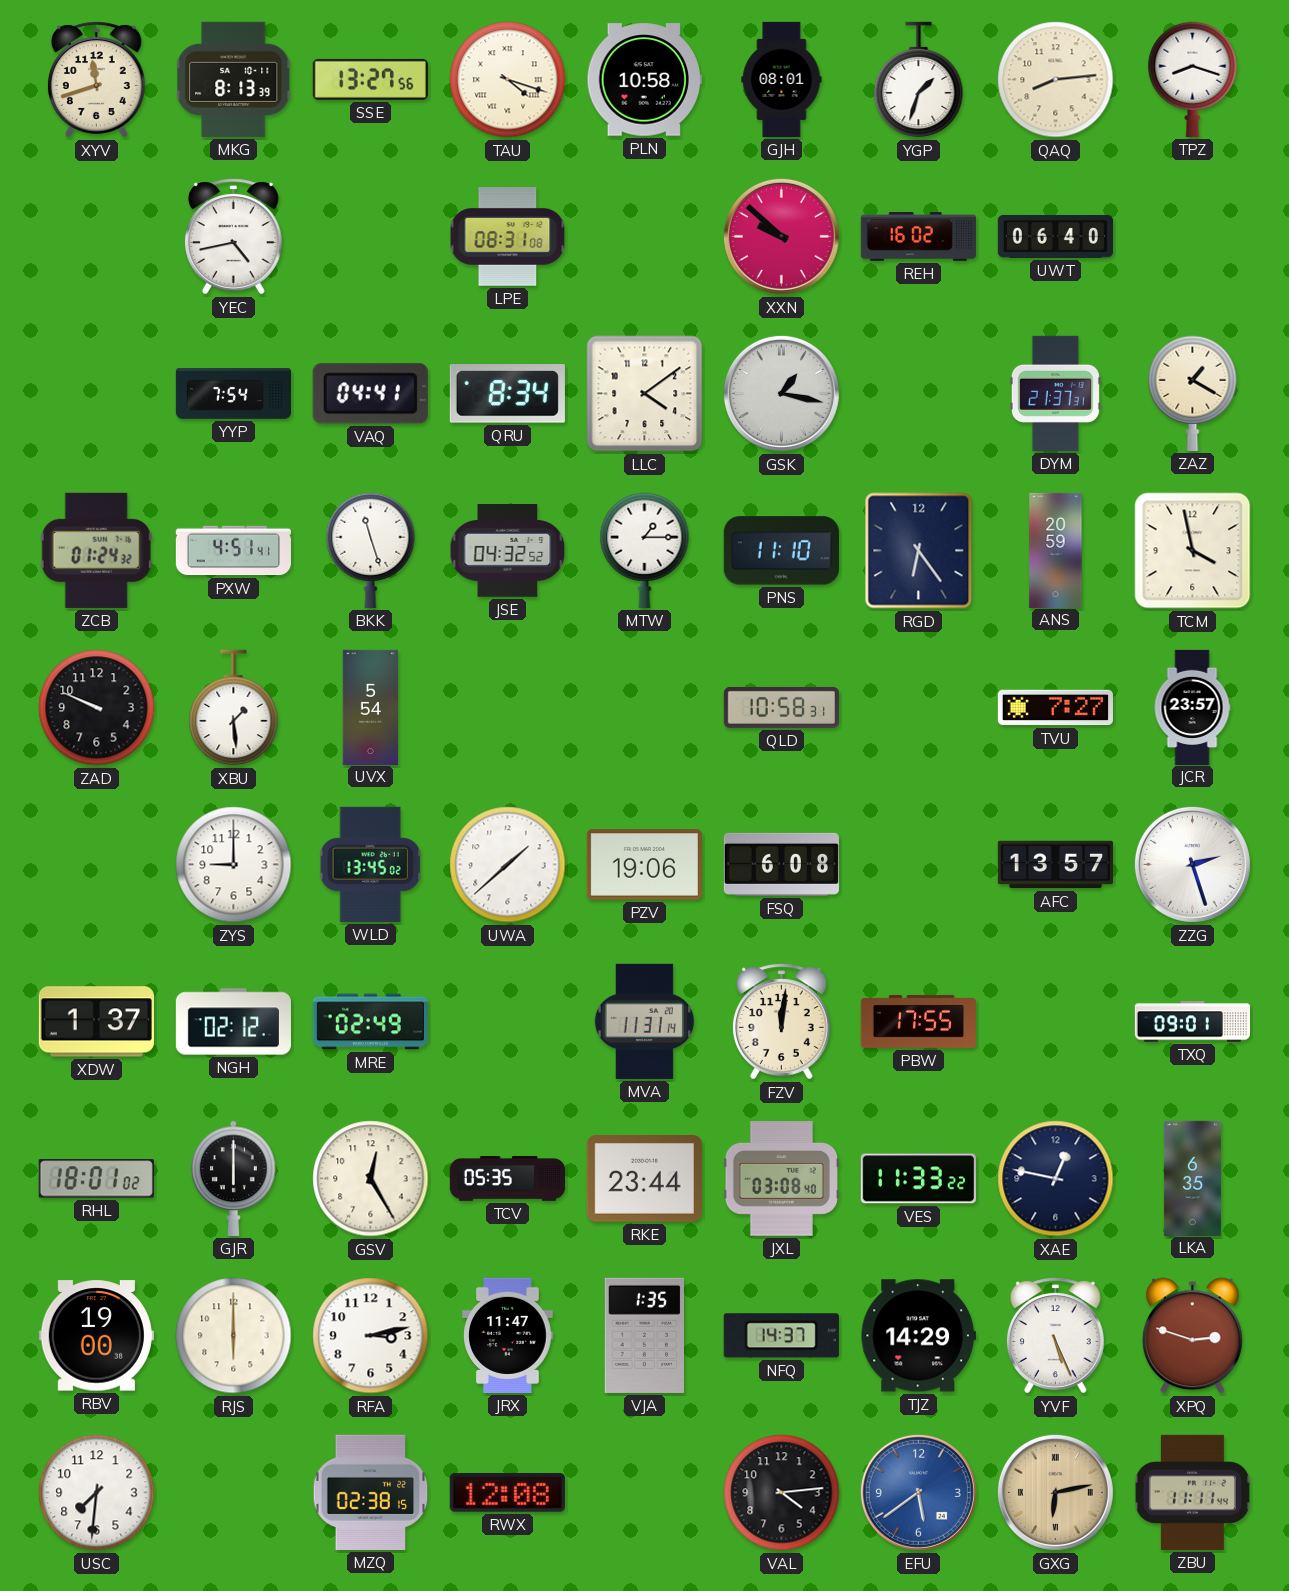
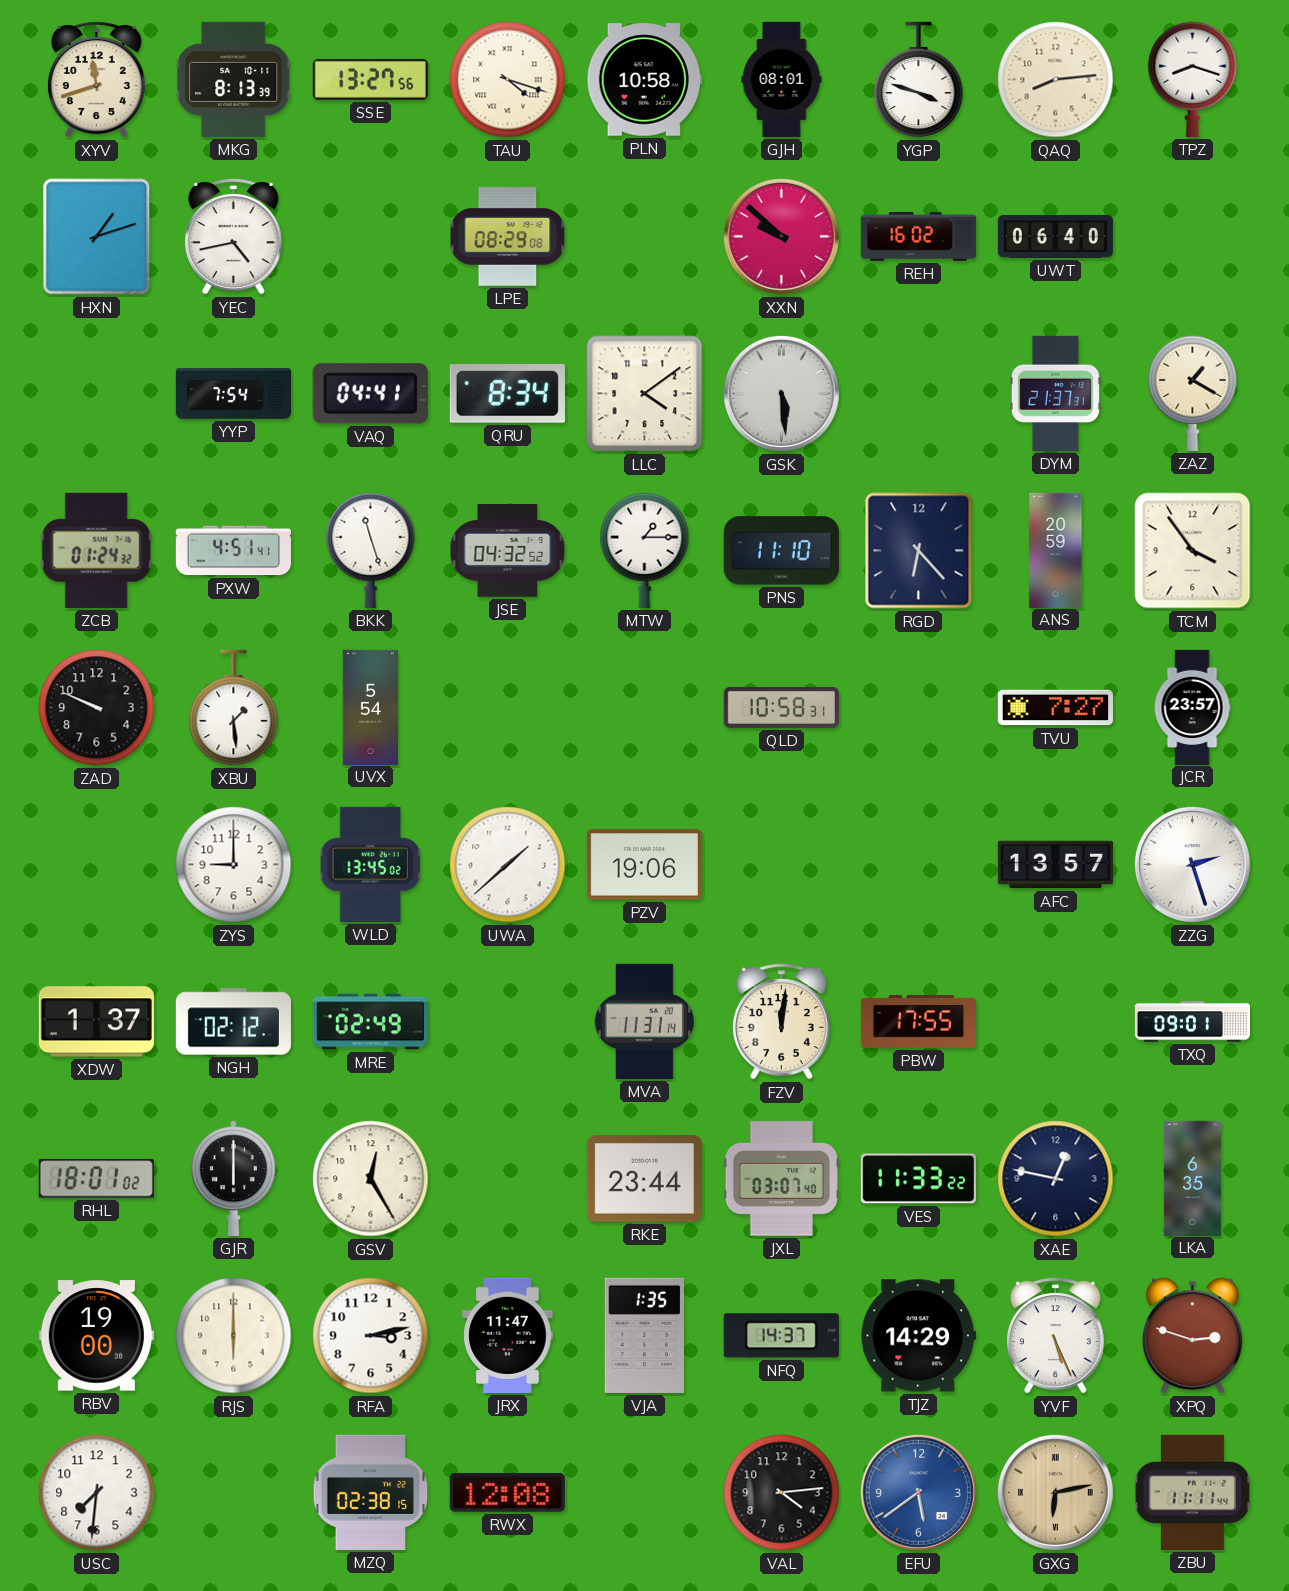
YGP: 1:33 -> 3:48
HXN: none -> 1:12
LPE: 08:31 -> 08:29
GSK: 1:17 -> 5:29
RGD: 6:24 -> 6:23
TCM: 3:58 -> 3:54
FSQ: 6:08 -> none
TCV: 05:35 -> none
JXL: 03:08 -> 03:07
